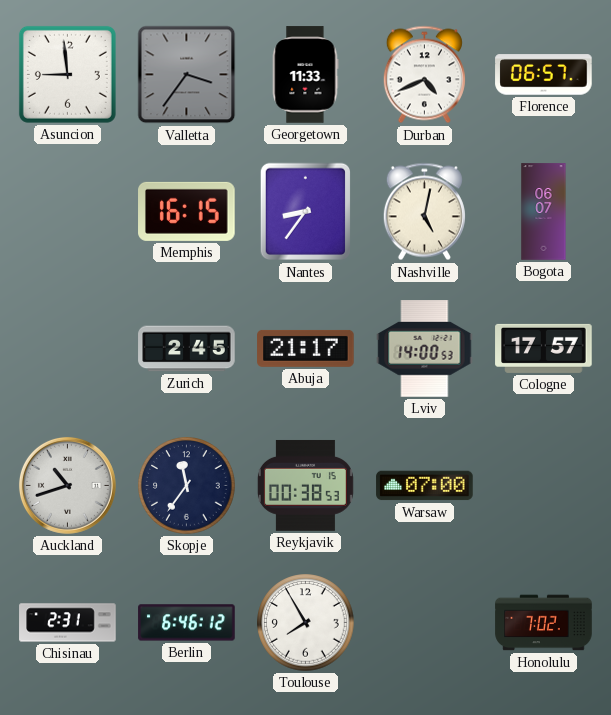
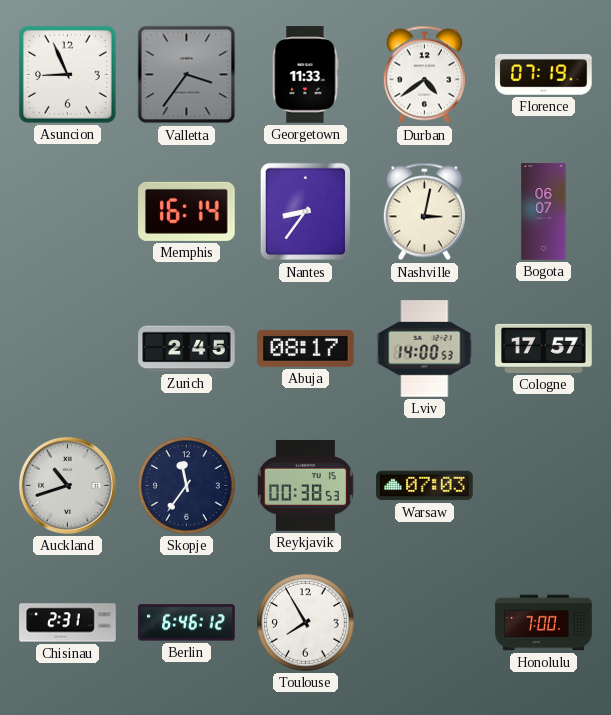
Asuncion: 8:59 -> 8:56
Durban: 4:41 -> 4:39
Florence: 06:57 -> 07:19
Memphis: 16:15 -> 16:14
Nashville: 5:02 -> 3:02
Abuja: 21:17 -> 08:17
Warsaw: 07:00 -> 07:03
Honolulu: 7:02 -> 7:00
